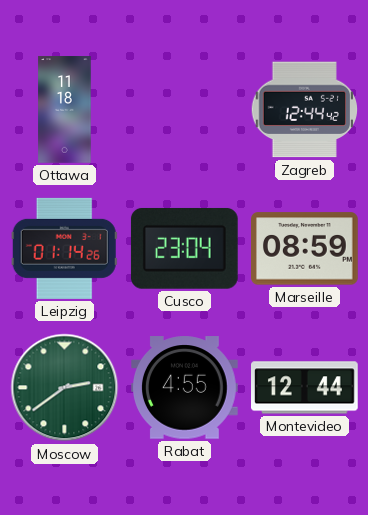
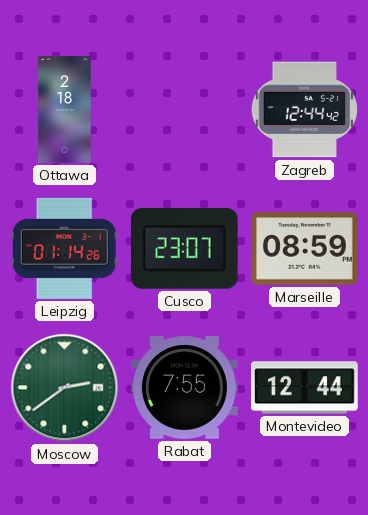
Ottawa: 11:18 -> 2:18
Cusco: 23:04 -> 23:07
Rabat: 4:55 -> 7:55
